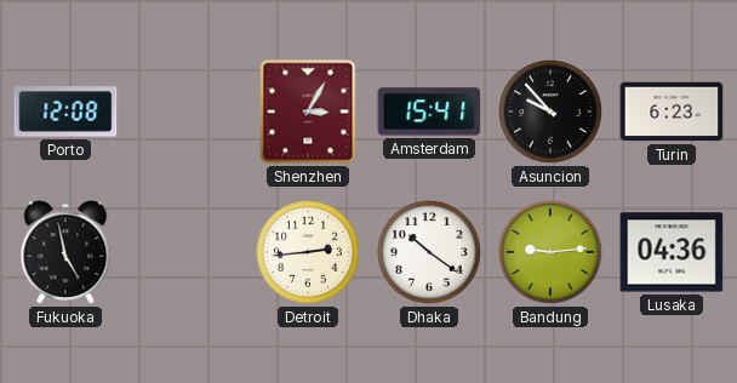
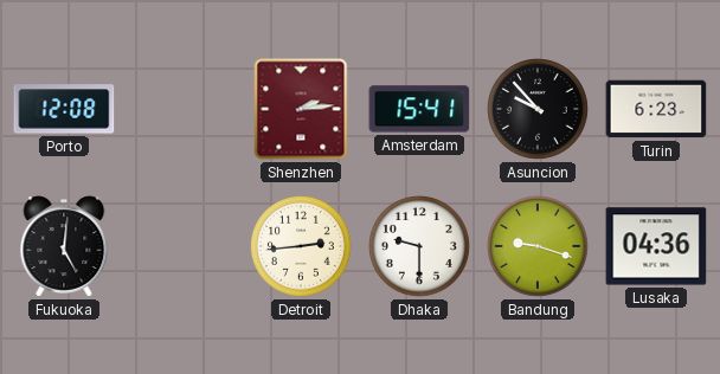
Shenzhen: 3:05 -> 2:14
Fukuoka: 4:58 -> 5:01
Dhaka: 10:21 -> 9:30
Bandung: 9:14 -> 9:18
